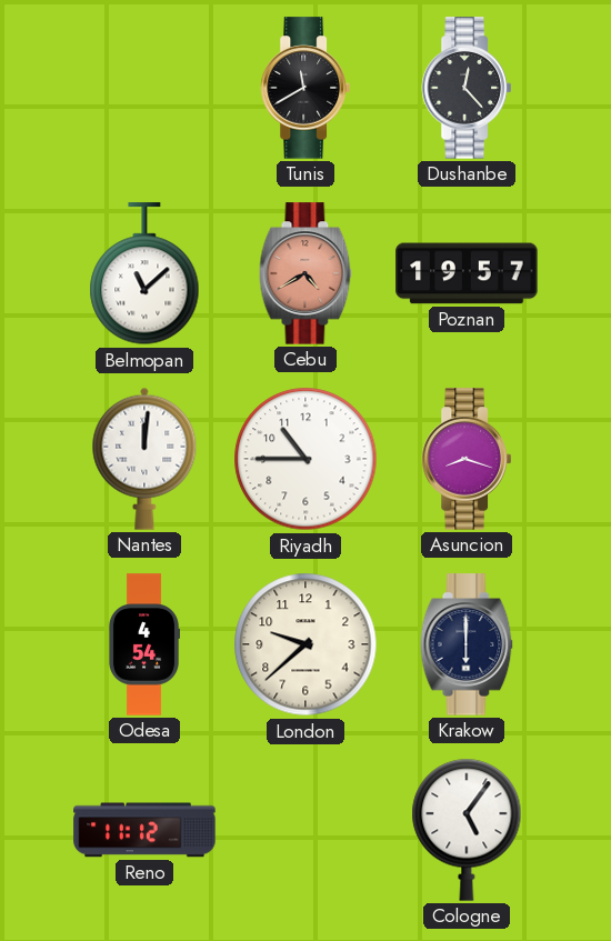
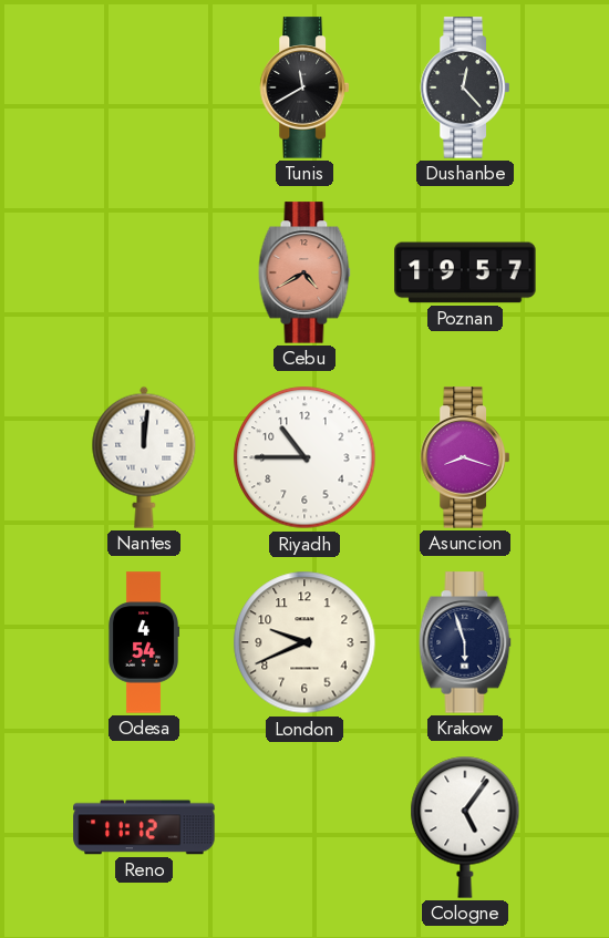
Belmopan: 11:08 -> none
London: 9:38 -> 9:41
Krakow: 6:00 -> 5:57
